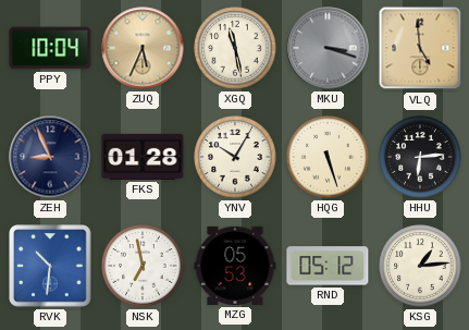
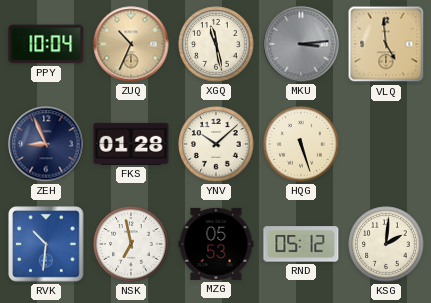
ZUQ: 5:34 -> 10:34
MKU: 3:18 -> 3:14
YNV: 10:05 -> 10:08
HHU: 6:14 -> none
KSG: 1:14 -> 2:01
